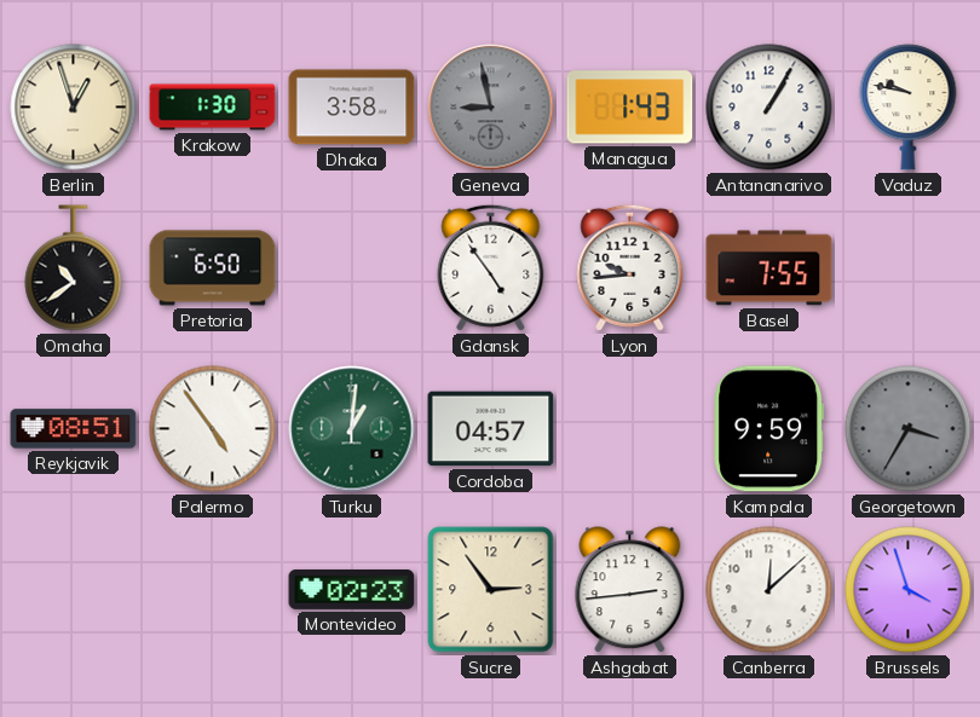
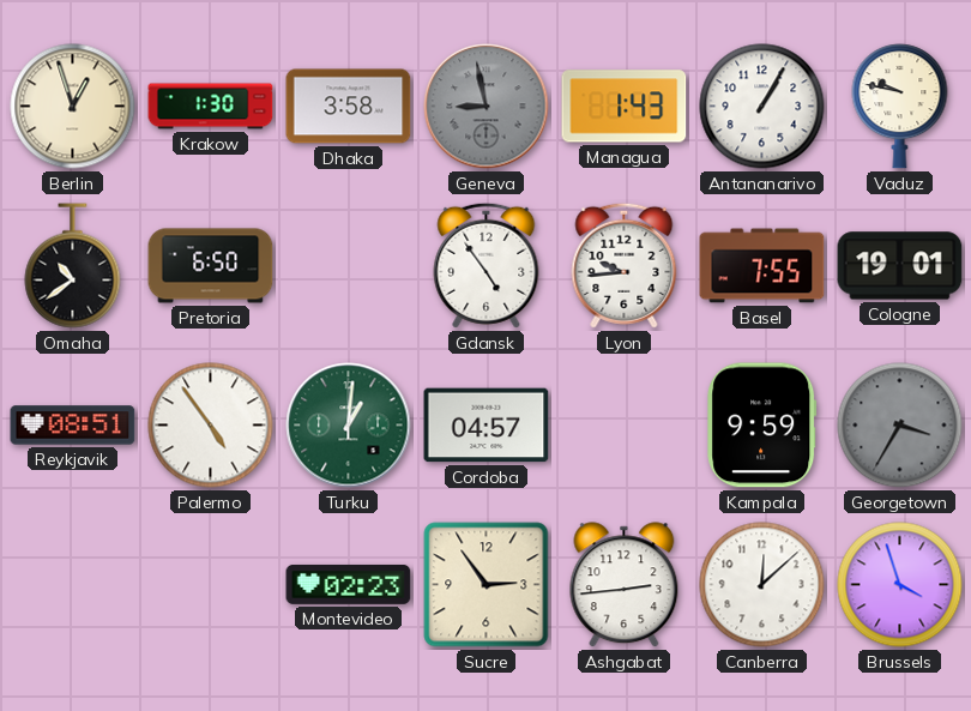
Cologne: none -> 19:01
